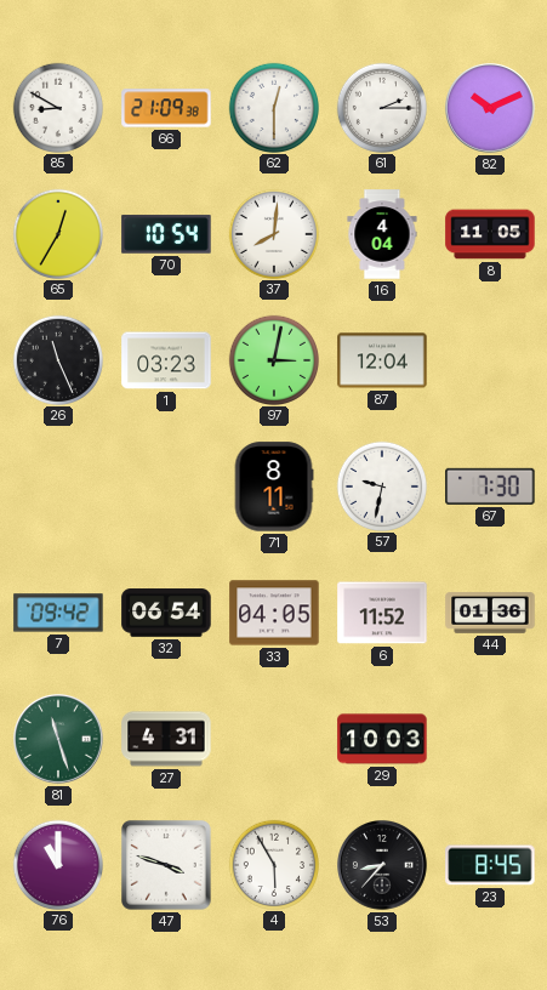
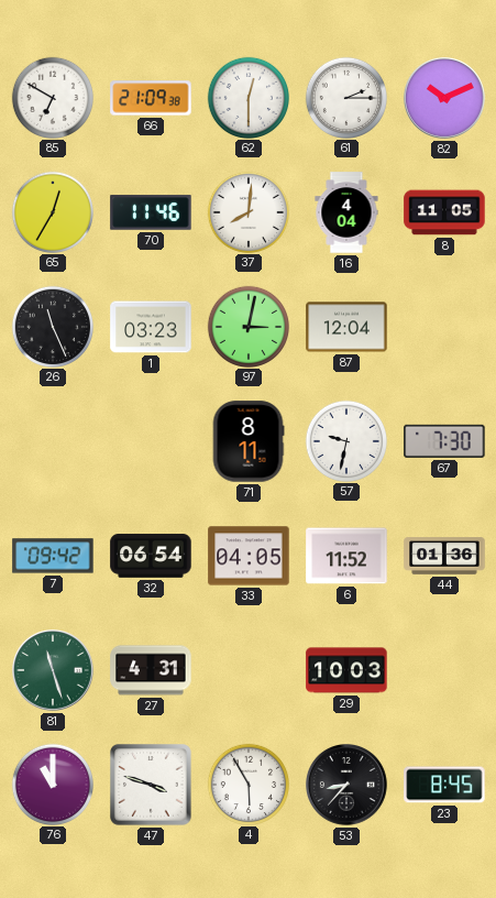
85: 8:50 -> 6:50
70: 10:54 -> 11:46
